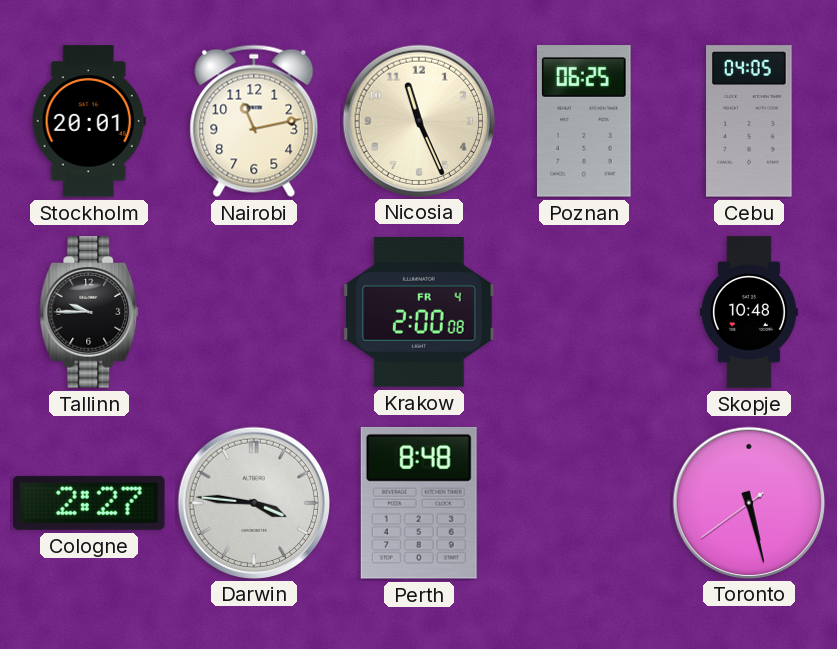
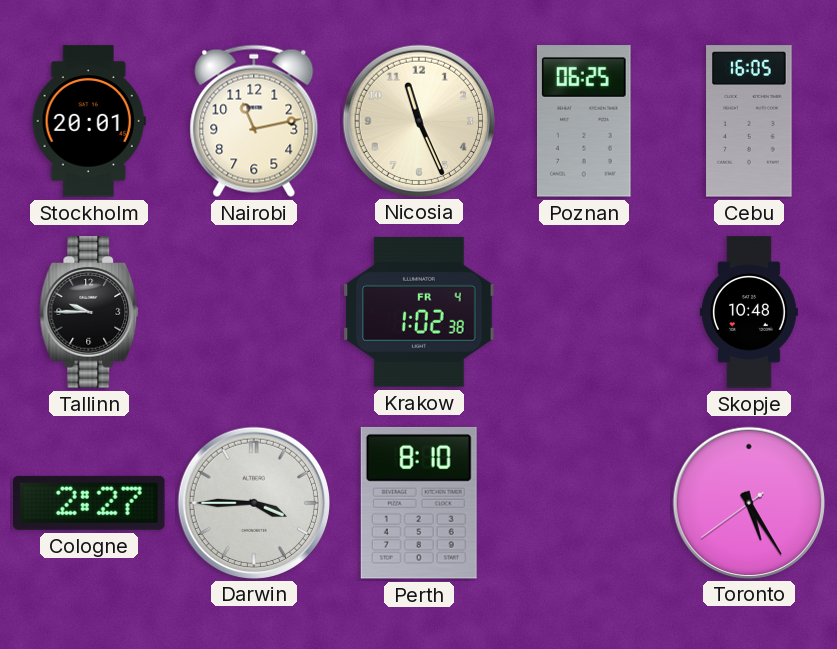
Cebu: 04:05 -> 16:05
Krakow: 2:00 -> 1:02
Darwin: 3:46 -> 3:45
Perth: 8:48 -> 8:10
Toronto: 5:27 -> 5:24
